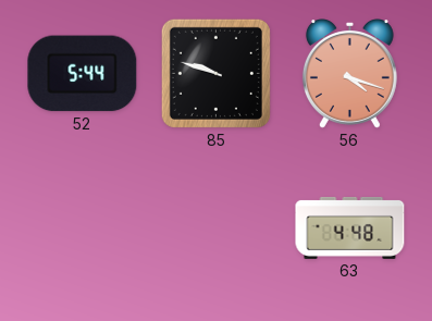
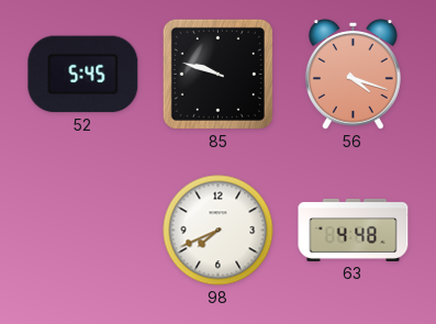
52: 5:44 -> 5:45
98: none -> 7:41
